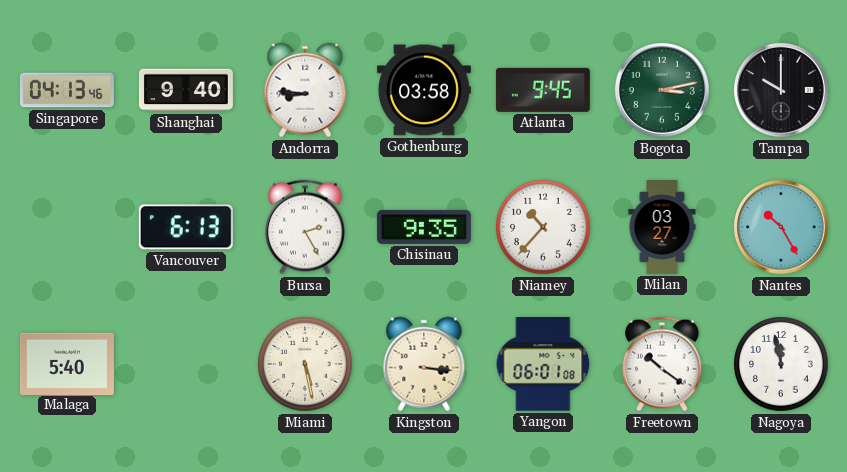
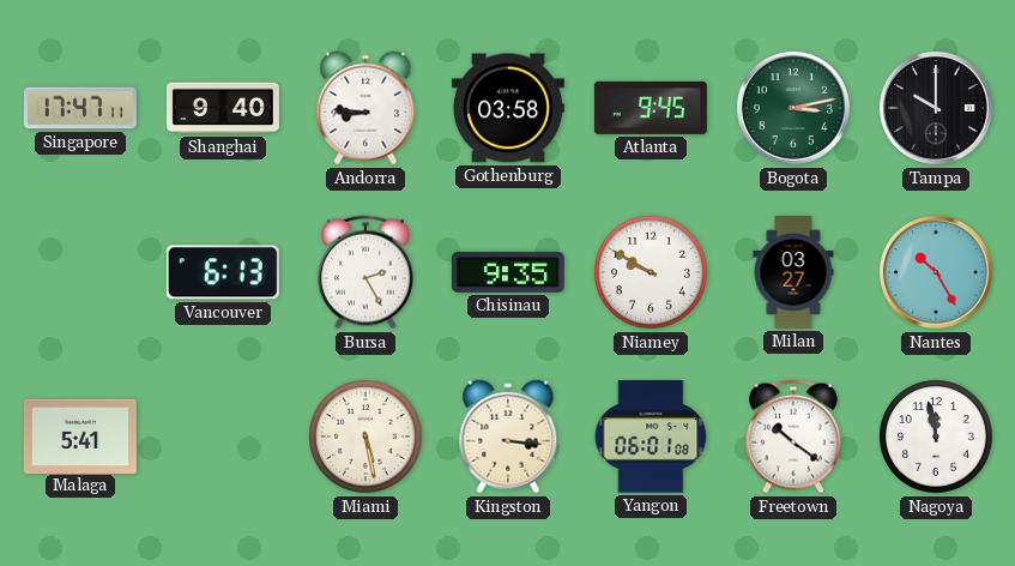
Singapore: 04:13 -> 17:47
Niamey: 10:37 -> 9:50
Malaga: 5:40 -> 5:41
